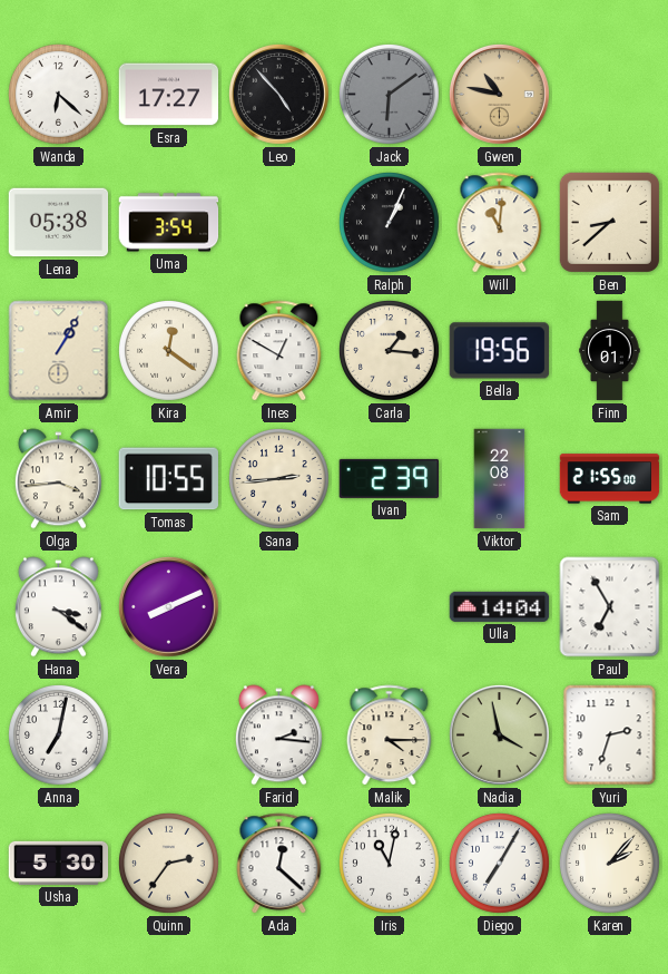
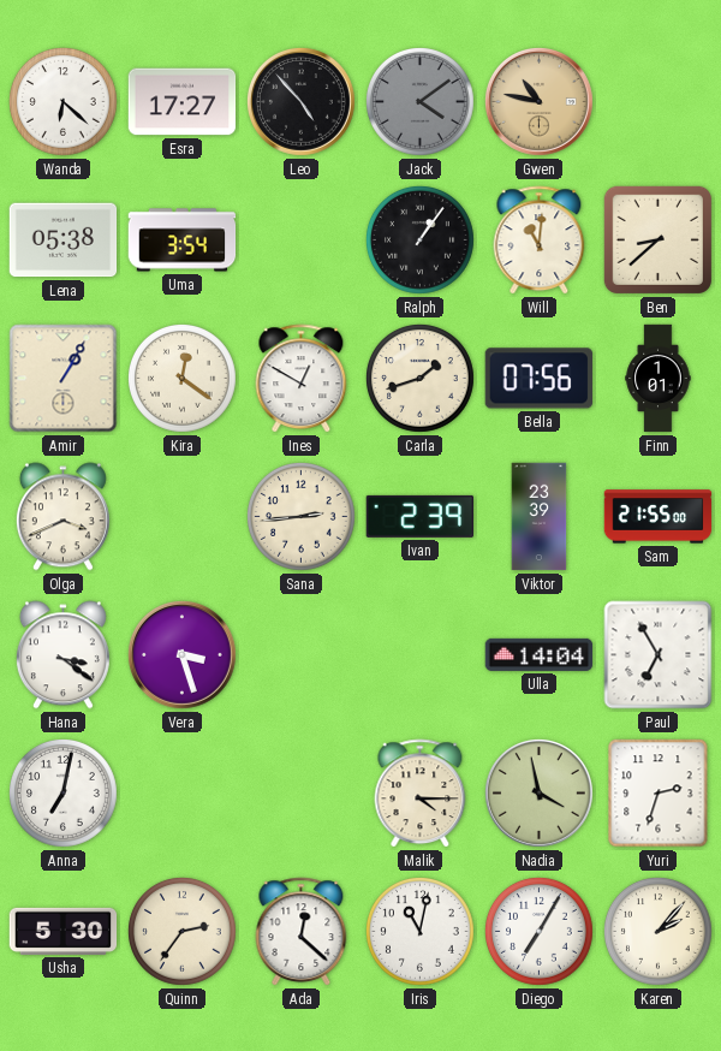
Jack: 6:09 -> 4:09
Ralph: 1:04 -> 1:06
Carla: 1:16 -> 1:42
Bella: 19:56 -> 07:56
Olga: 3:44 -> 3:41
Tomas: 10:55 -> none
Viktor: 22:08 -> 23:39
Vera: 8:11 -> 3:27
Farid: 2:16 -> none
